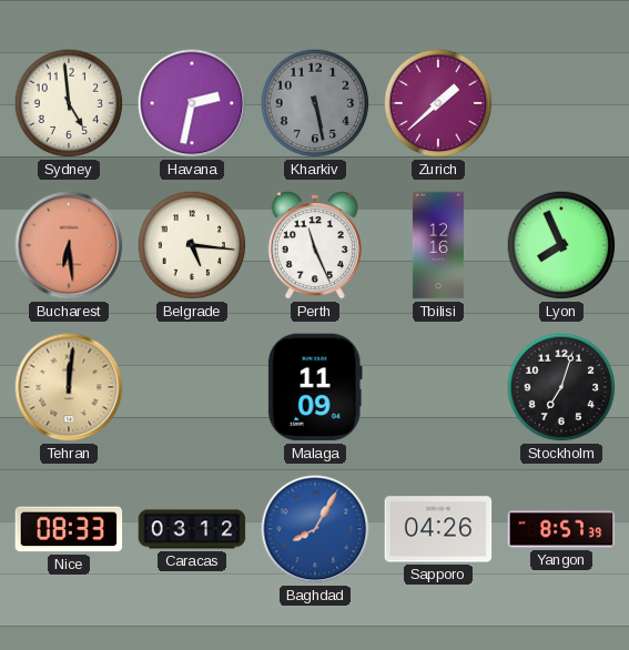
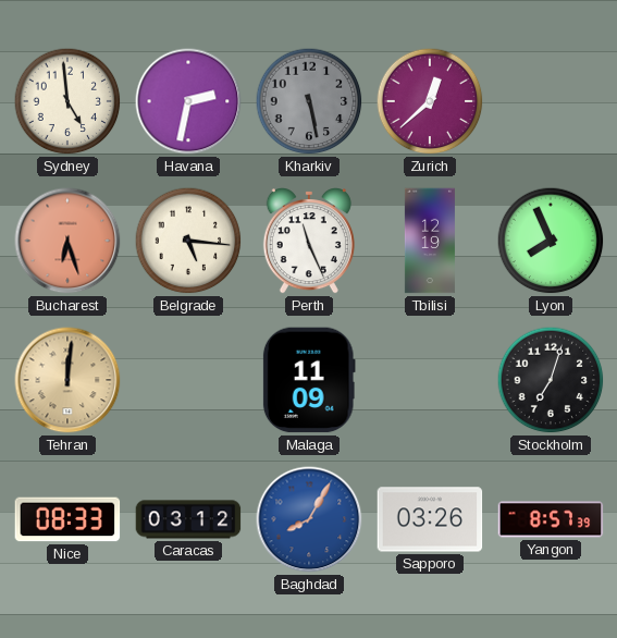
Zurich: 1:38 -> 12:38
Bucharest: 6:29 -> 6:27
Tbilisi: 12:16 -> 12:19
Sapporo: 04:26 -> 03:26
